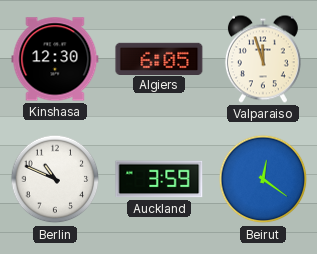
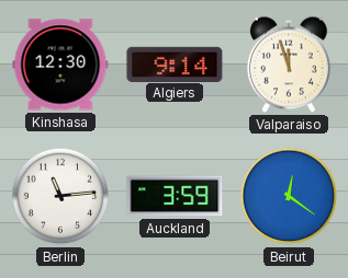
Algiers: 6:05 -> 9:14
Berlin: 10:49 -> 11:14
